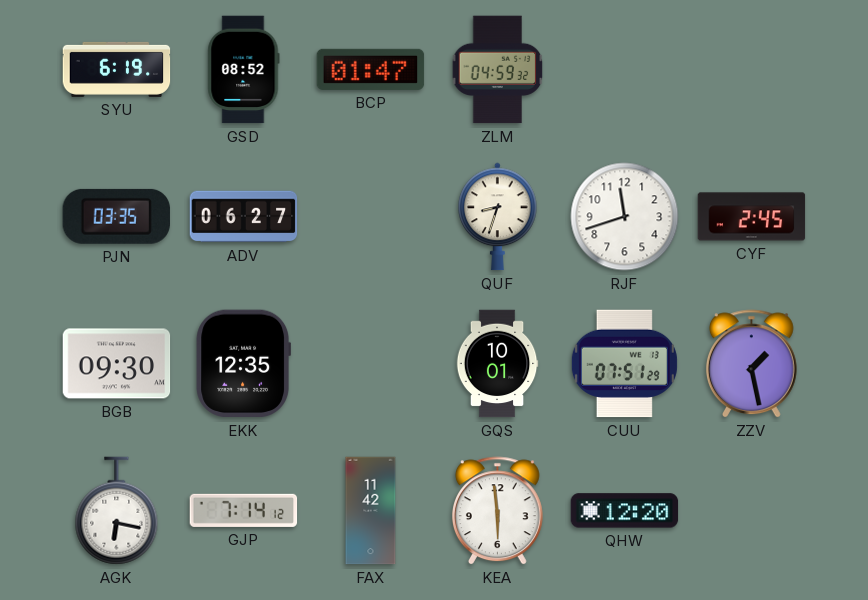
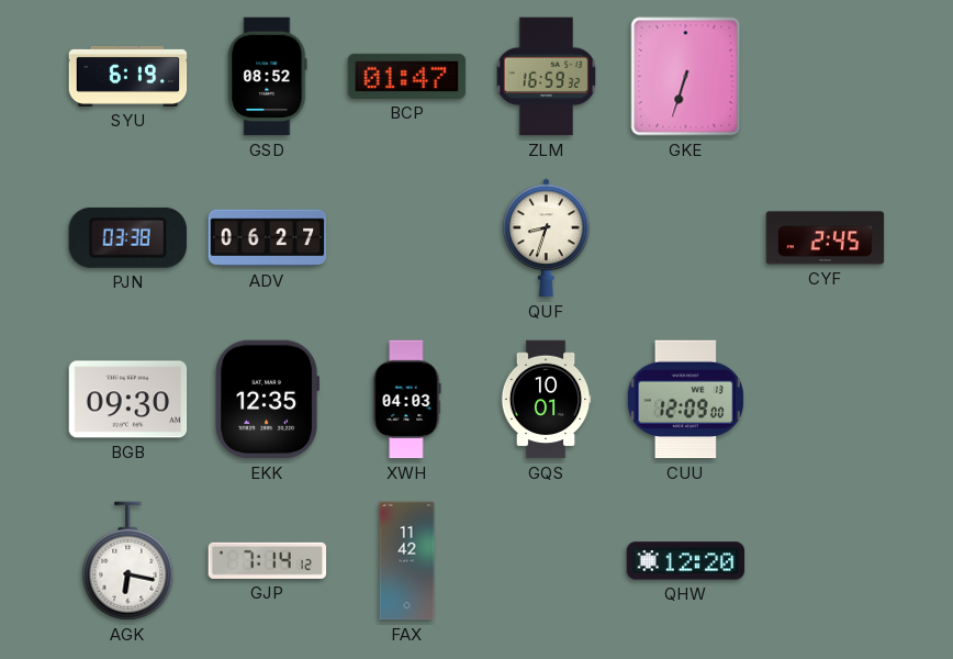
ZLM: 04:59 -> 16:59
GKE: none -> 6:33
PJN: 03:35 -> 03:38
RJF: 11:42 -> none
XWH: none -> 04:03
CUU: 07:51 -> 12:09
ZZV: 1:28 -> none
KEA: 5:59 -> none
